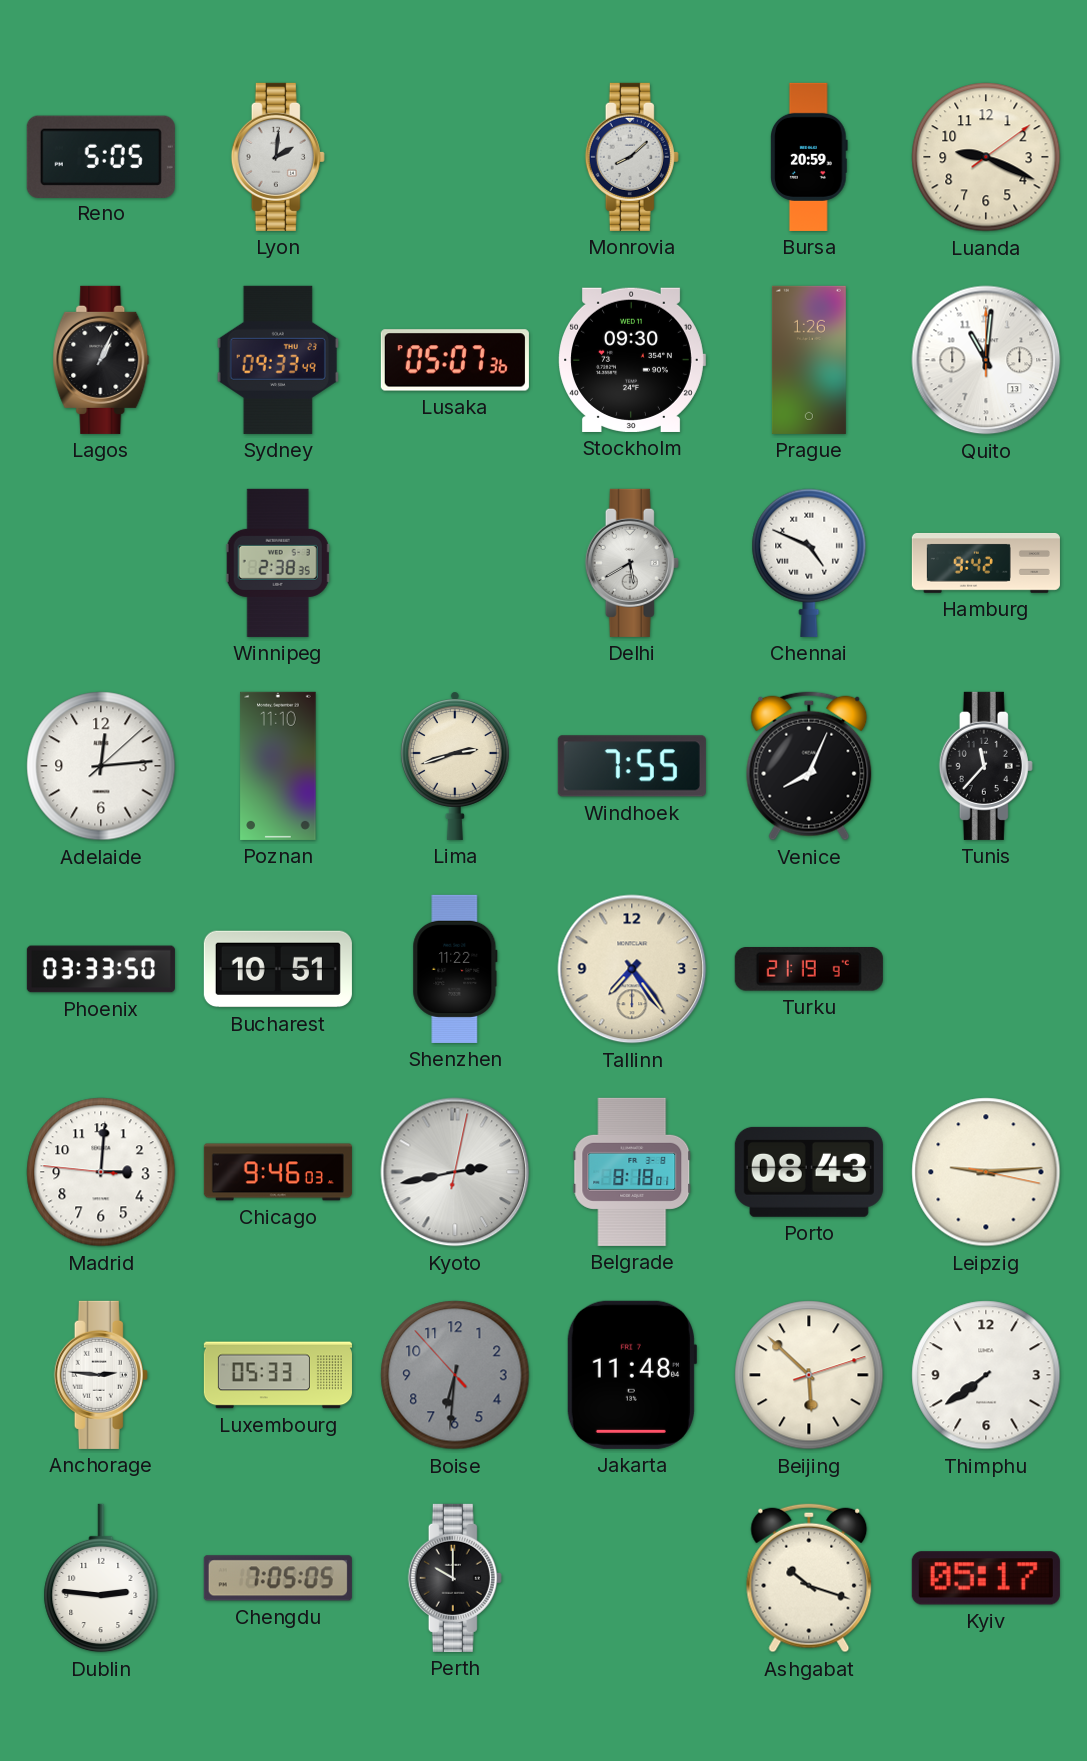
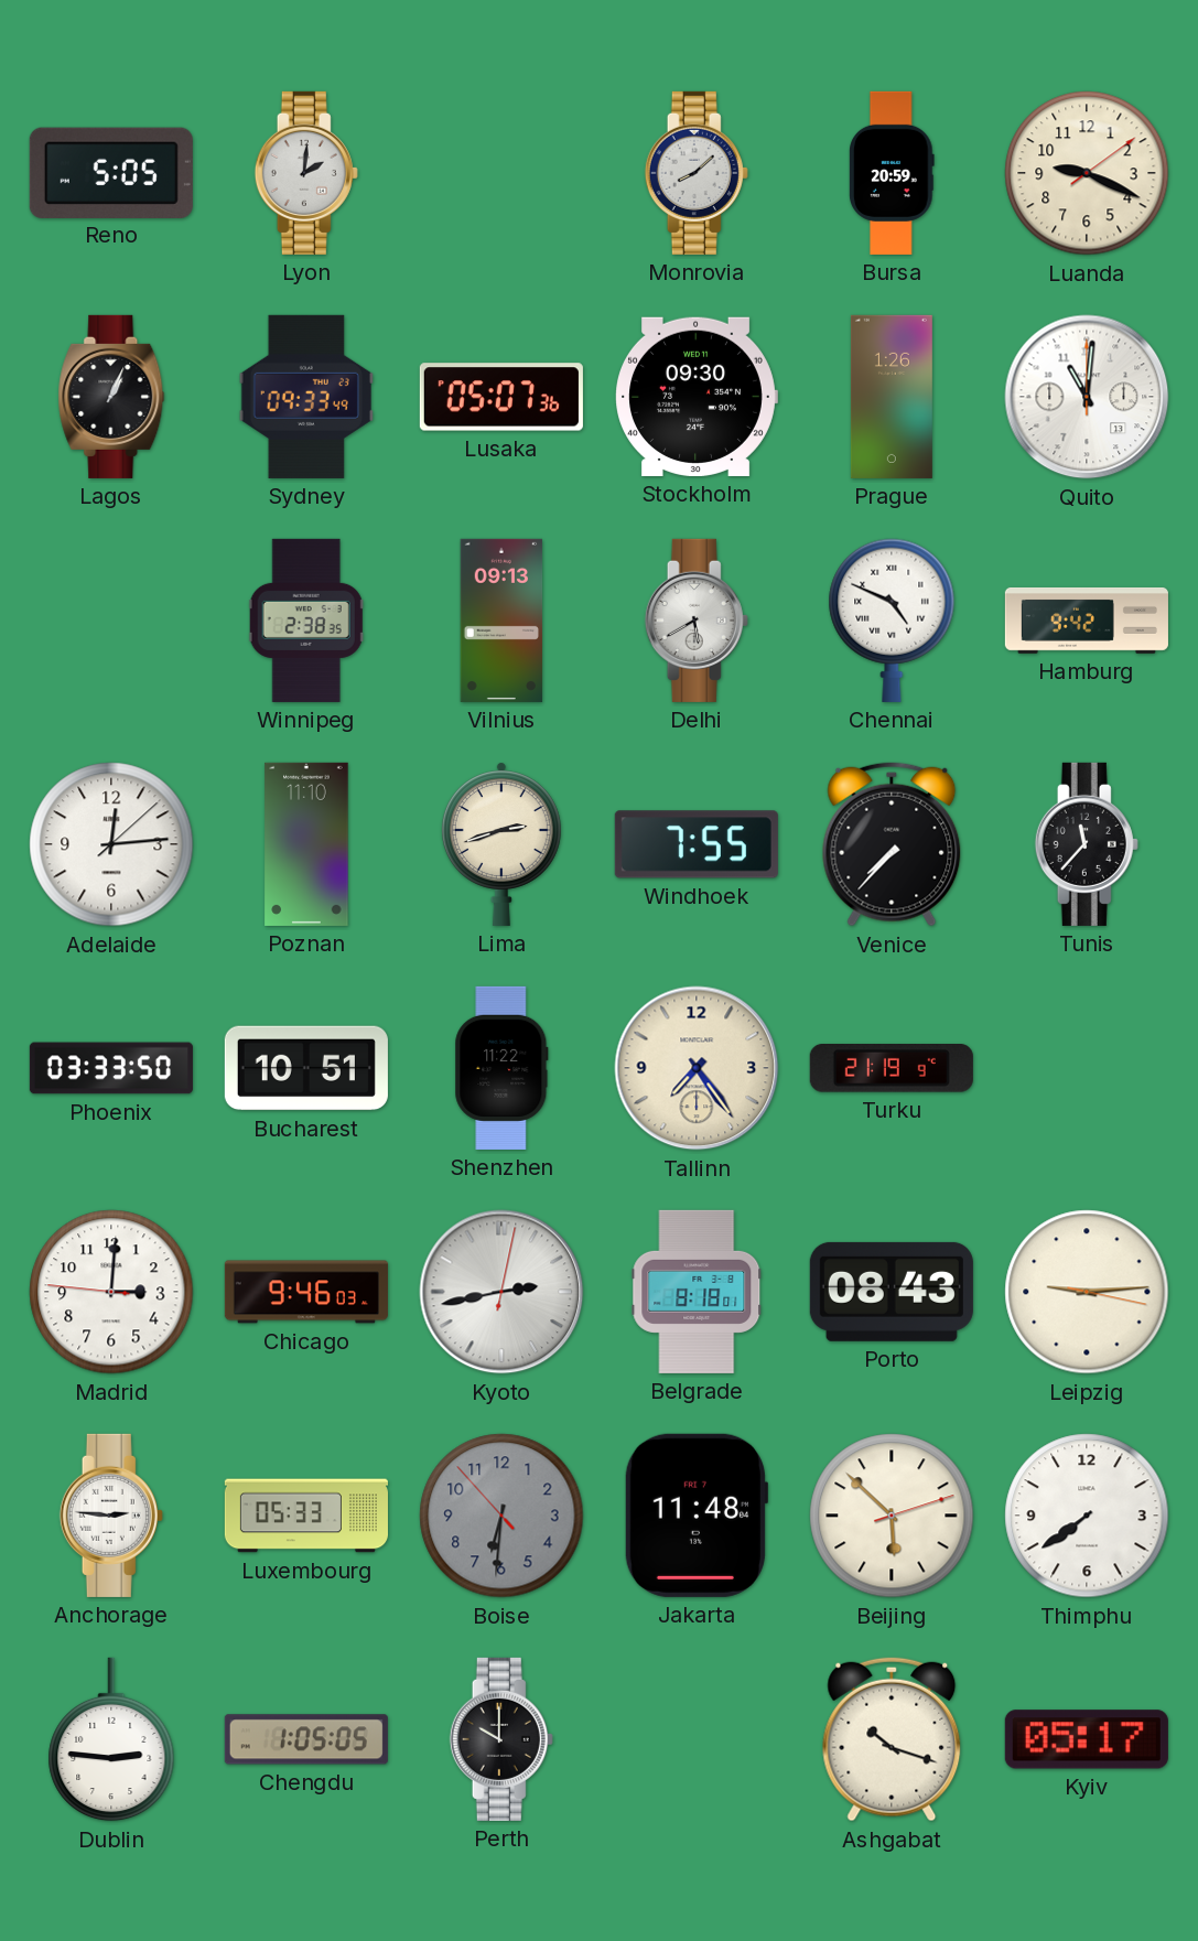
Vilnius: none -> 09:13
Venice: 8:04 -> 7:37
Chengdu: 7:05 -> 1:05
